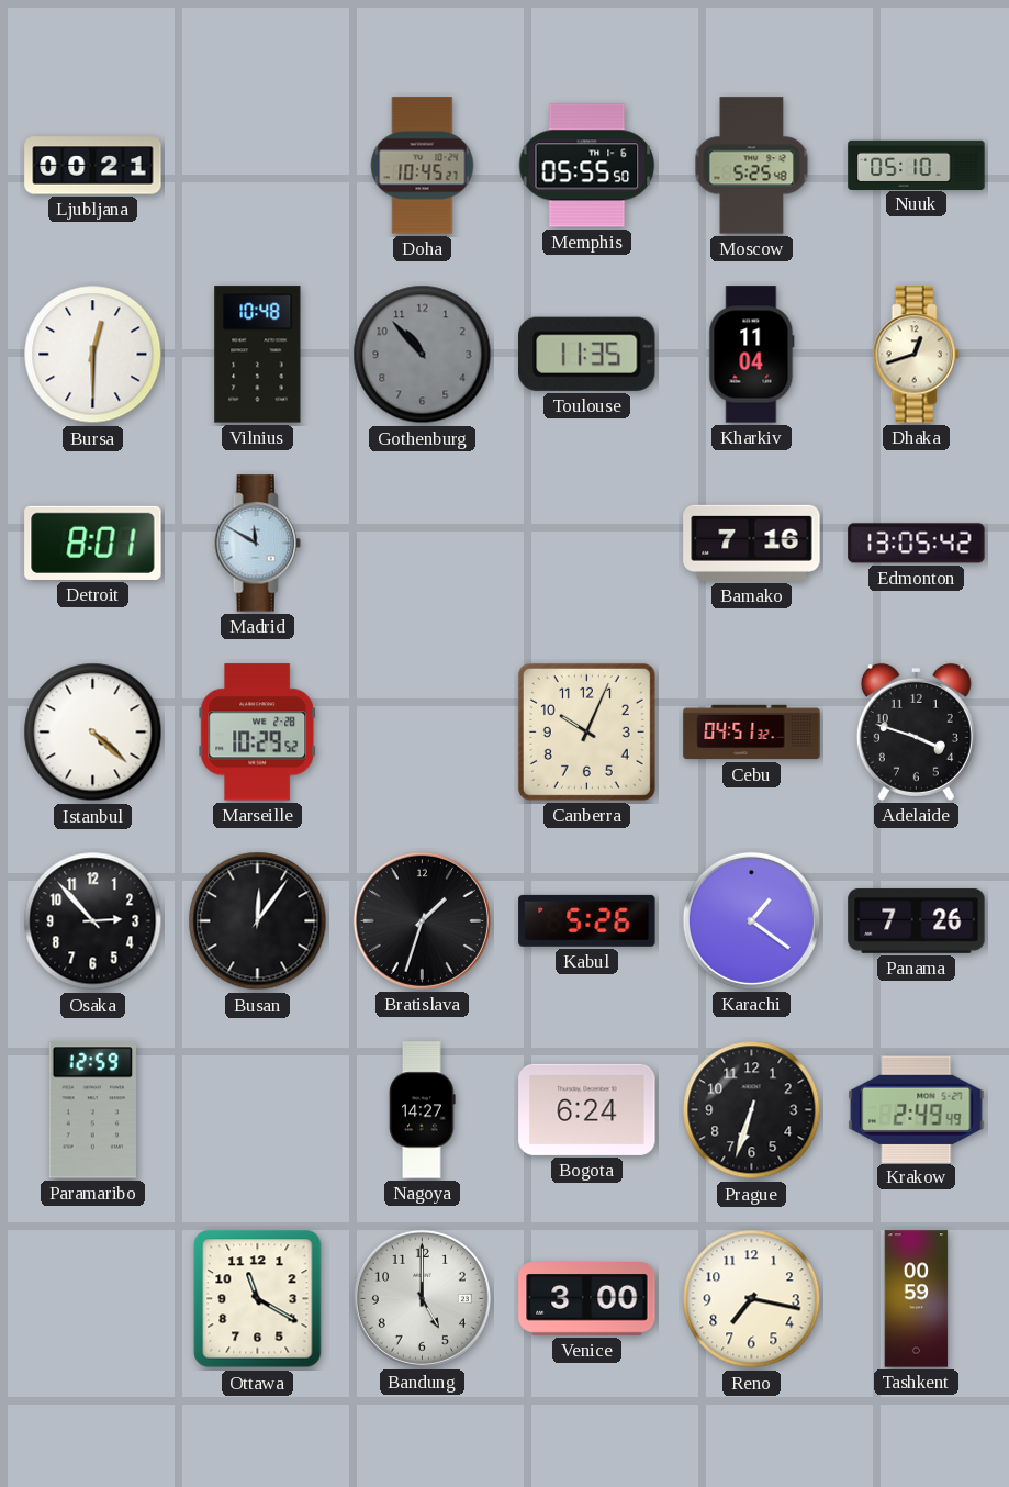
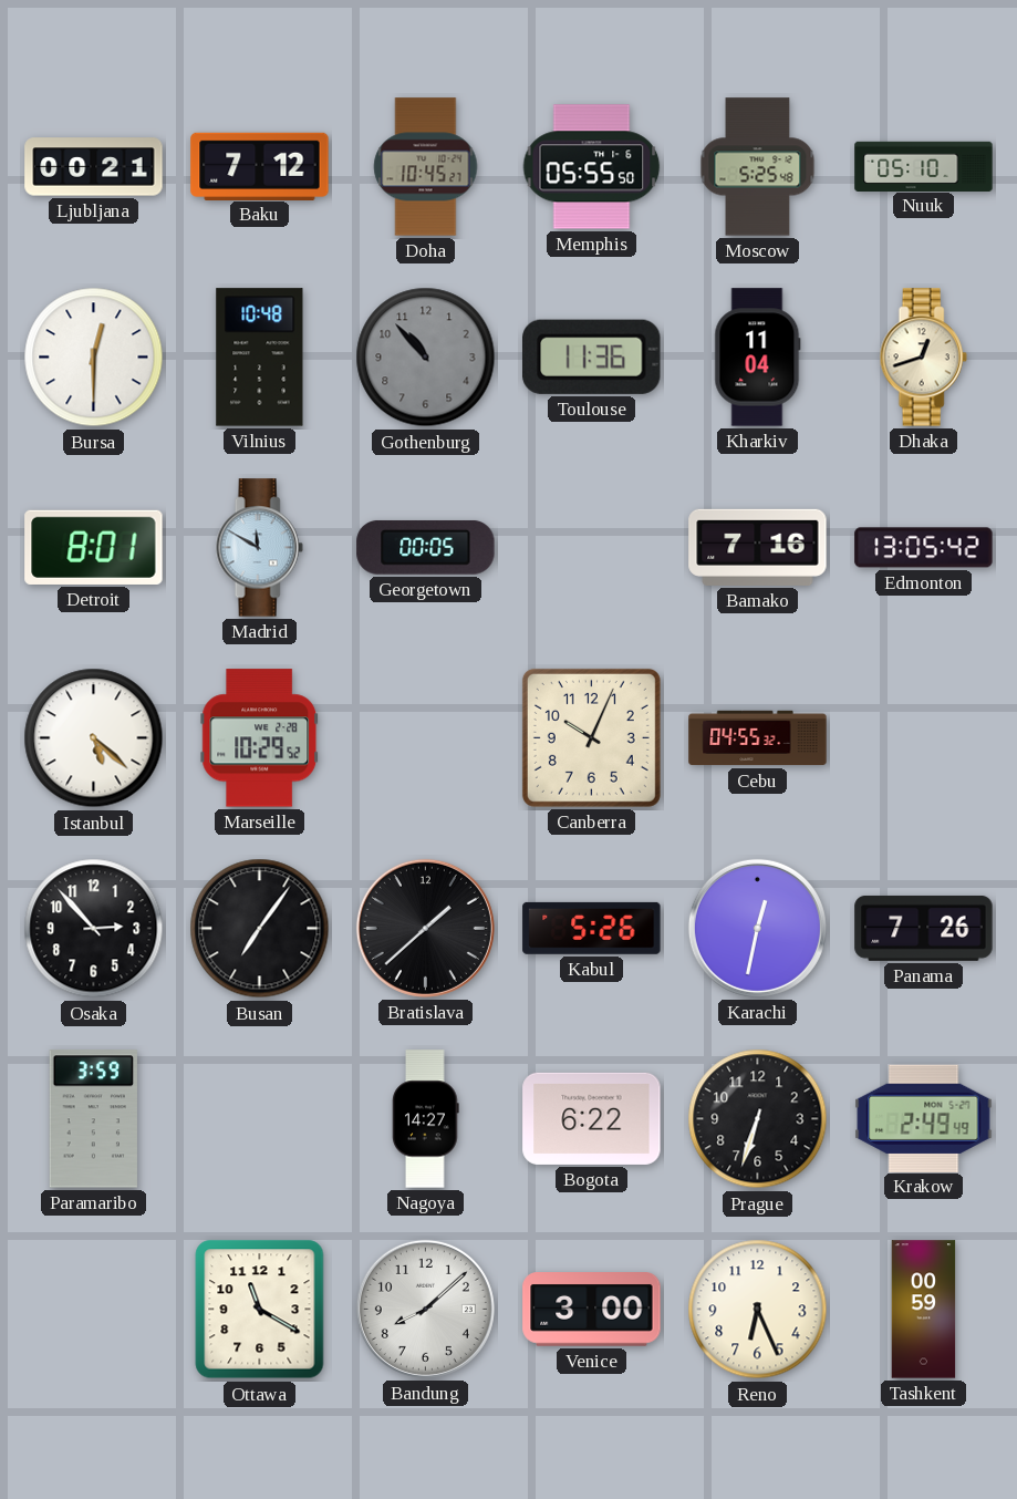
Baku: none -> 7:12
Toulouse: 11:35 -> 11:36
Georgetown: none -> 00:05
Istanbul: 4:22 -> 5:22
Cebu: 04:51 -> 04:55
Adelaide: 3:48 -> none
Busan: 12:06 -> 7:06
Bratislava: 1:33 -> 1:38
Karachi: 1:21 -> 12:32
Paramaribo: 12:59 -> 3:59
Bogota: 6:24 -> 6:22
Bandung: 5:00 -> 8:08
Reno: 7:17 -> 6:26
